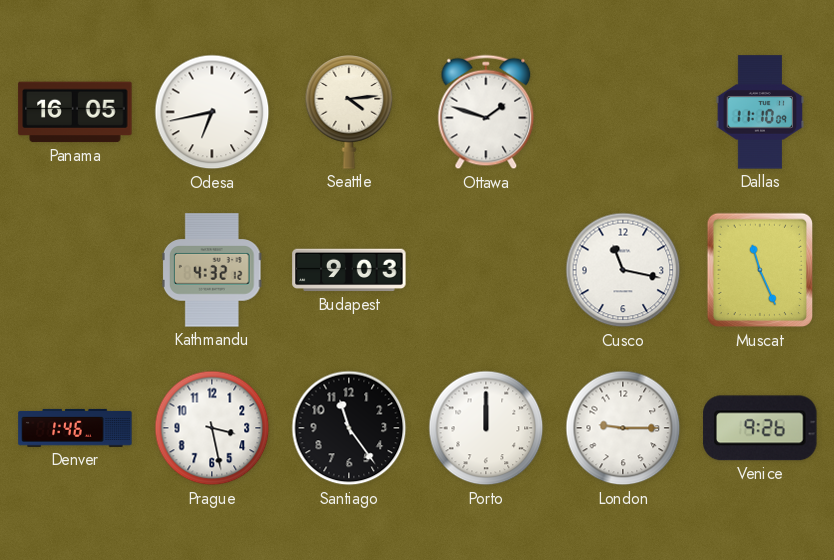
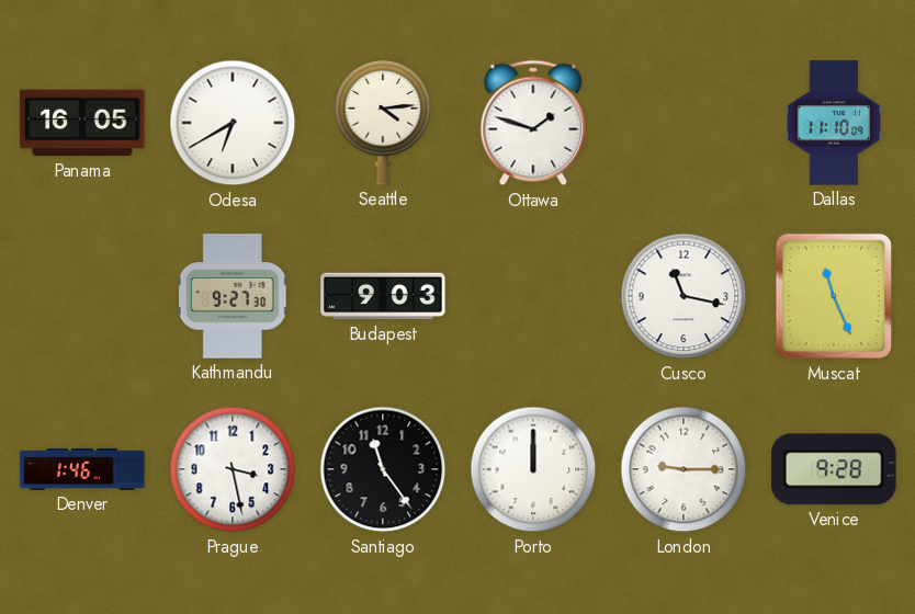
Odesa: 6:43 -> 6:40
Kathmandu: 4:32 -> 9:27
Venice: 9:26 -> 9:28
